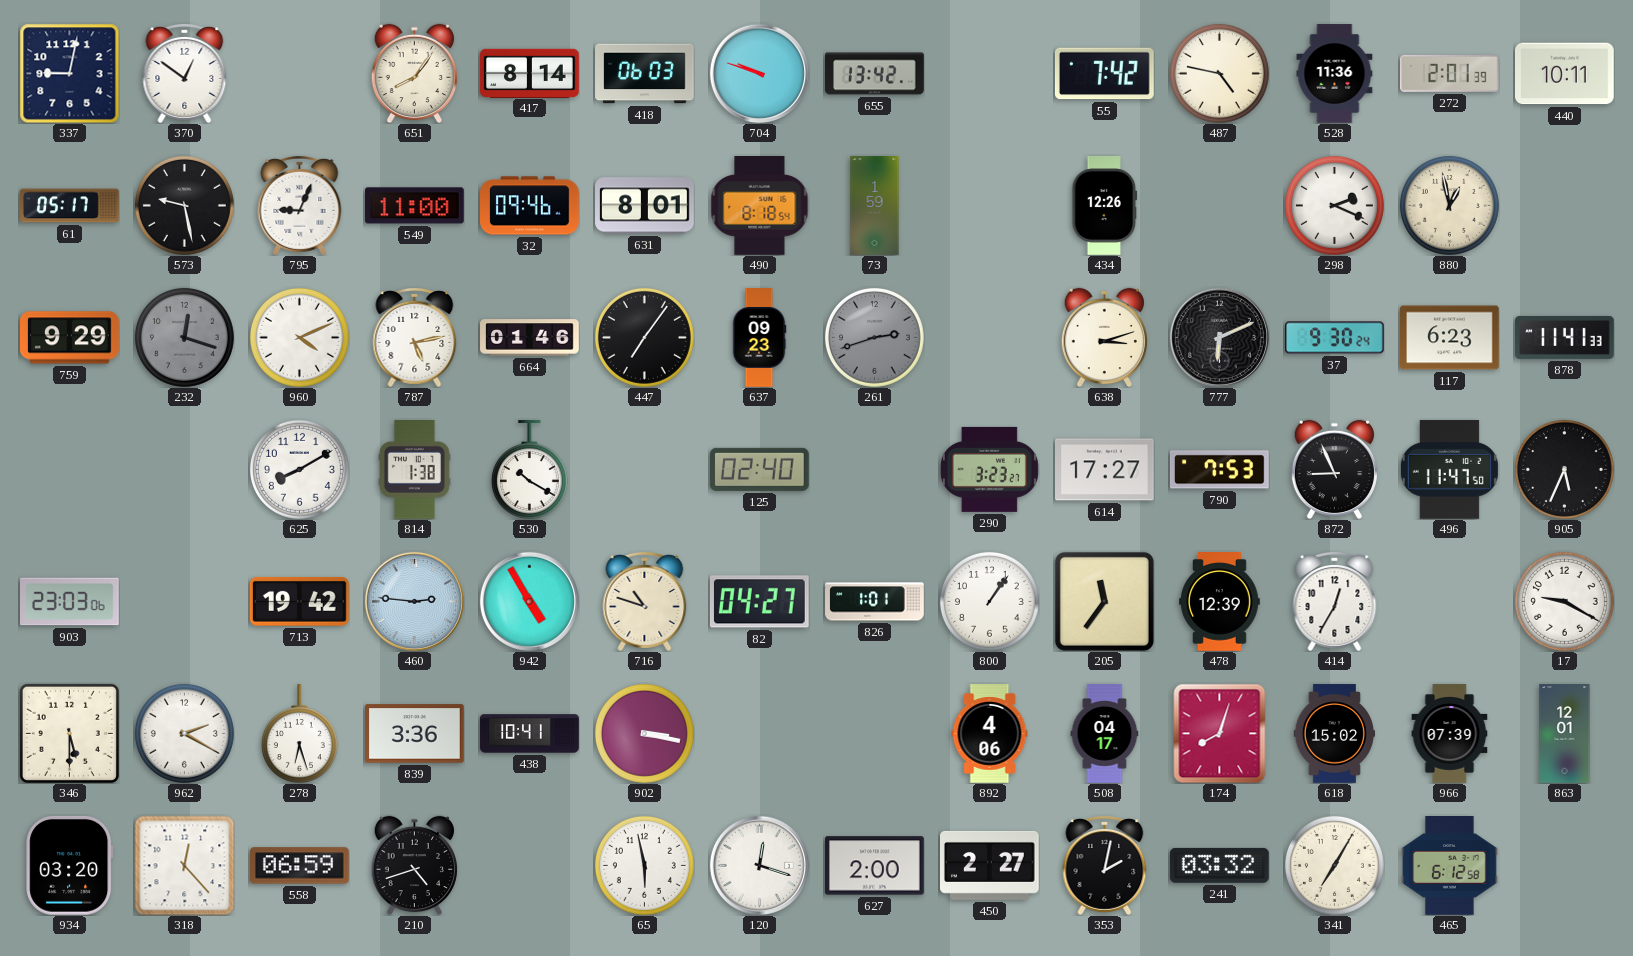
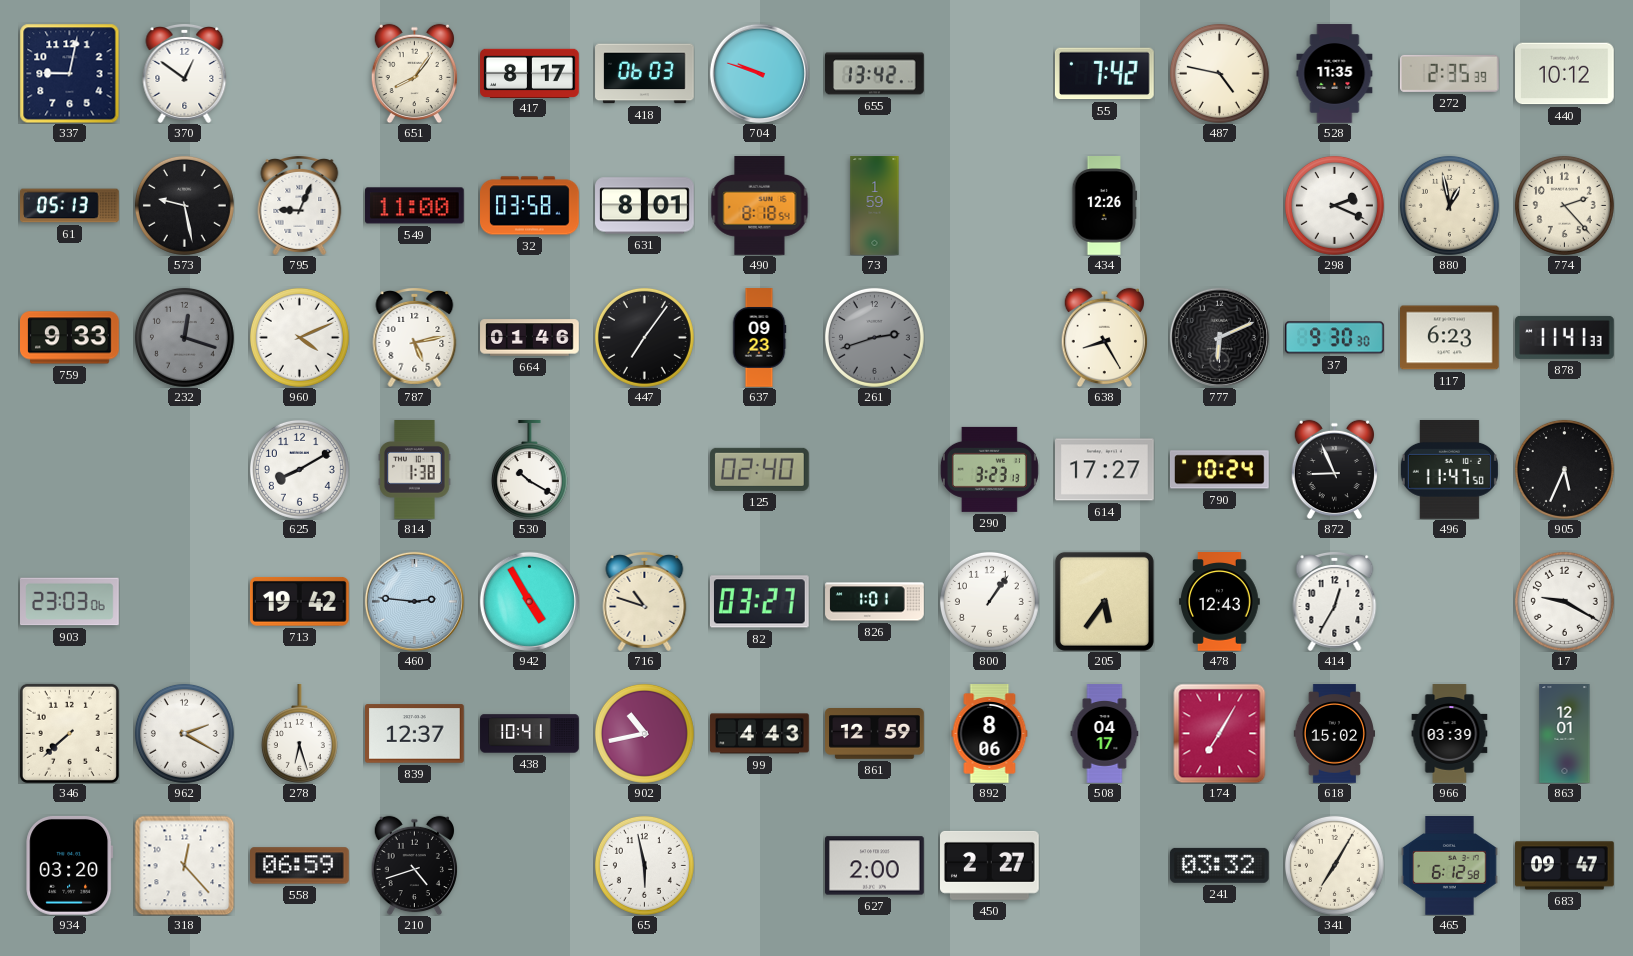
417: 8:14 -> 8:17
528: 11:36 -> 11:35
272: 2:01 -> 2:35
440: 10:11 -> 10:12
61: 05:17 -> 05:13
32: 09:46 -> 03:58
774: none -> 2:23
759: 9:29 -> 9:33
638: 3:12 -> 8:25
37: 9:30:24 -> 9:30:30
290: 3:23:27 -> 3:23:13
790: 7:53 -> 10:24
82: 04:27 -> 03:27
205: 11:36 -> 5:36
478: 12:39 -> 12:43
346: 5:30 -> 7:38
839: 3:36 -> 12:37
902: 3:17 -> 10:43
99: none -> 4:43
861: none -> 12:59
892: 4:06 -> 8:06
174: 8:03 -> 7:05
966: 07:39 -> 03:39
120: 12:18 -> none
353: 2:02 -> none
683: none -> 09:47
